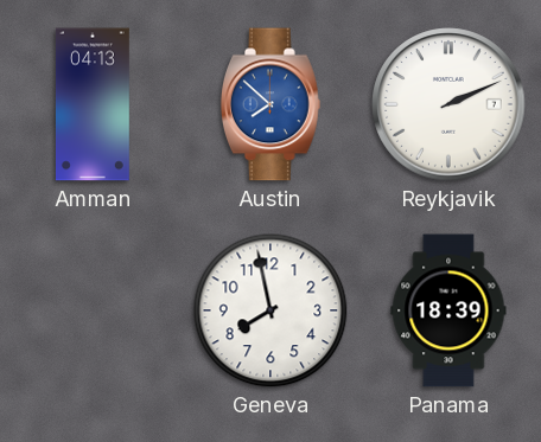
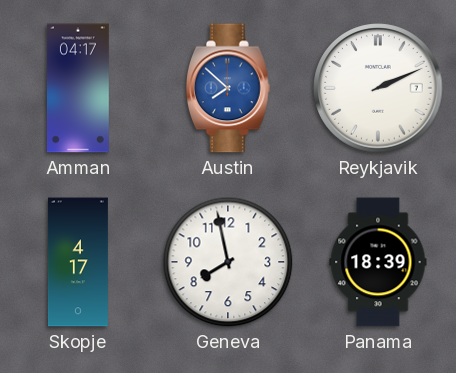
Amman: 04:13 -> 04:17
Skopje: none -> 4:17
